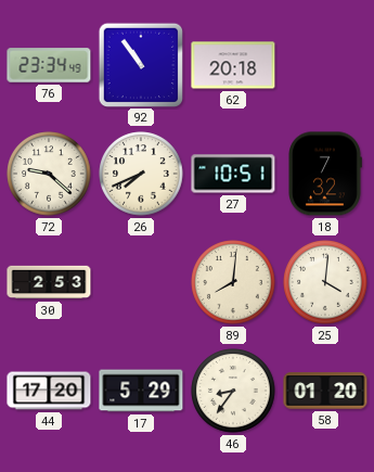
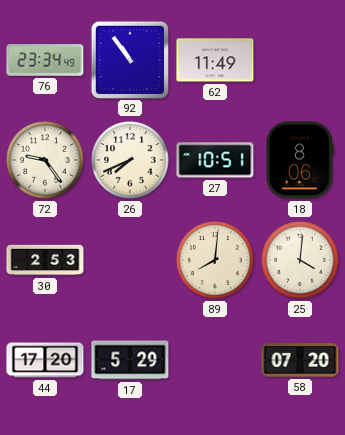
62: 20:18 -> 11:49
72: 9:22 -> 9:24
18: 7:32 -> 8:06
46: 8:36 -> none
58: 01:20 -> 07:20
